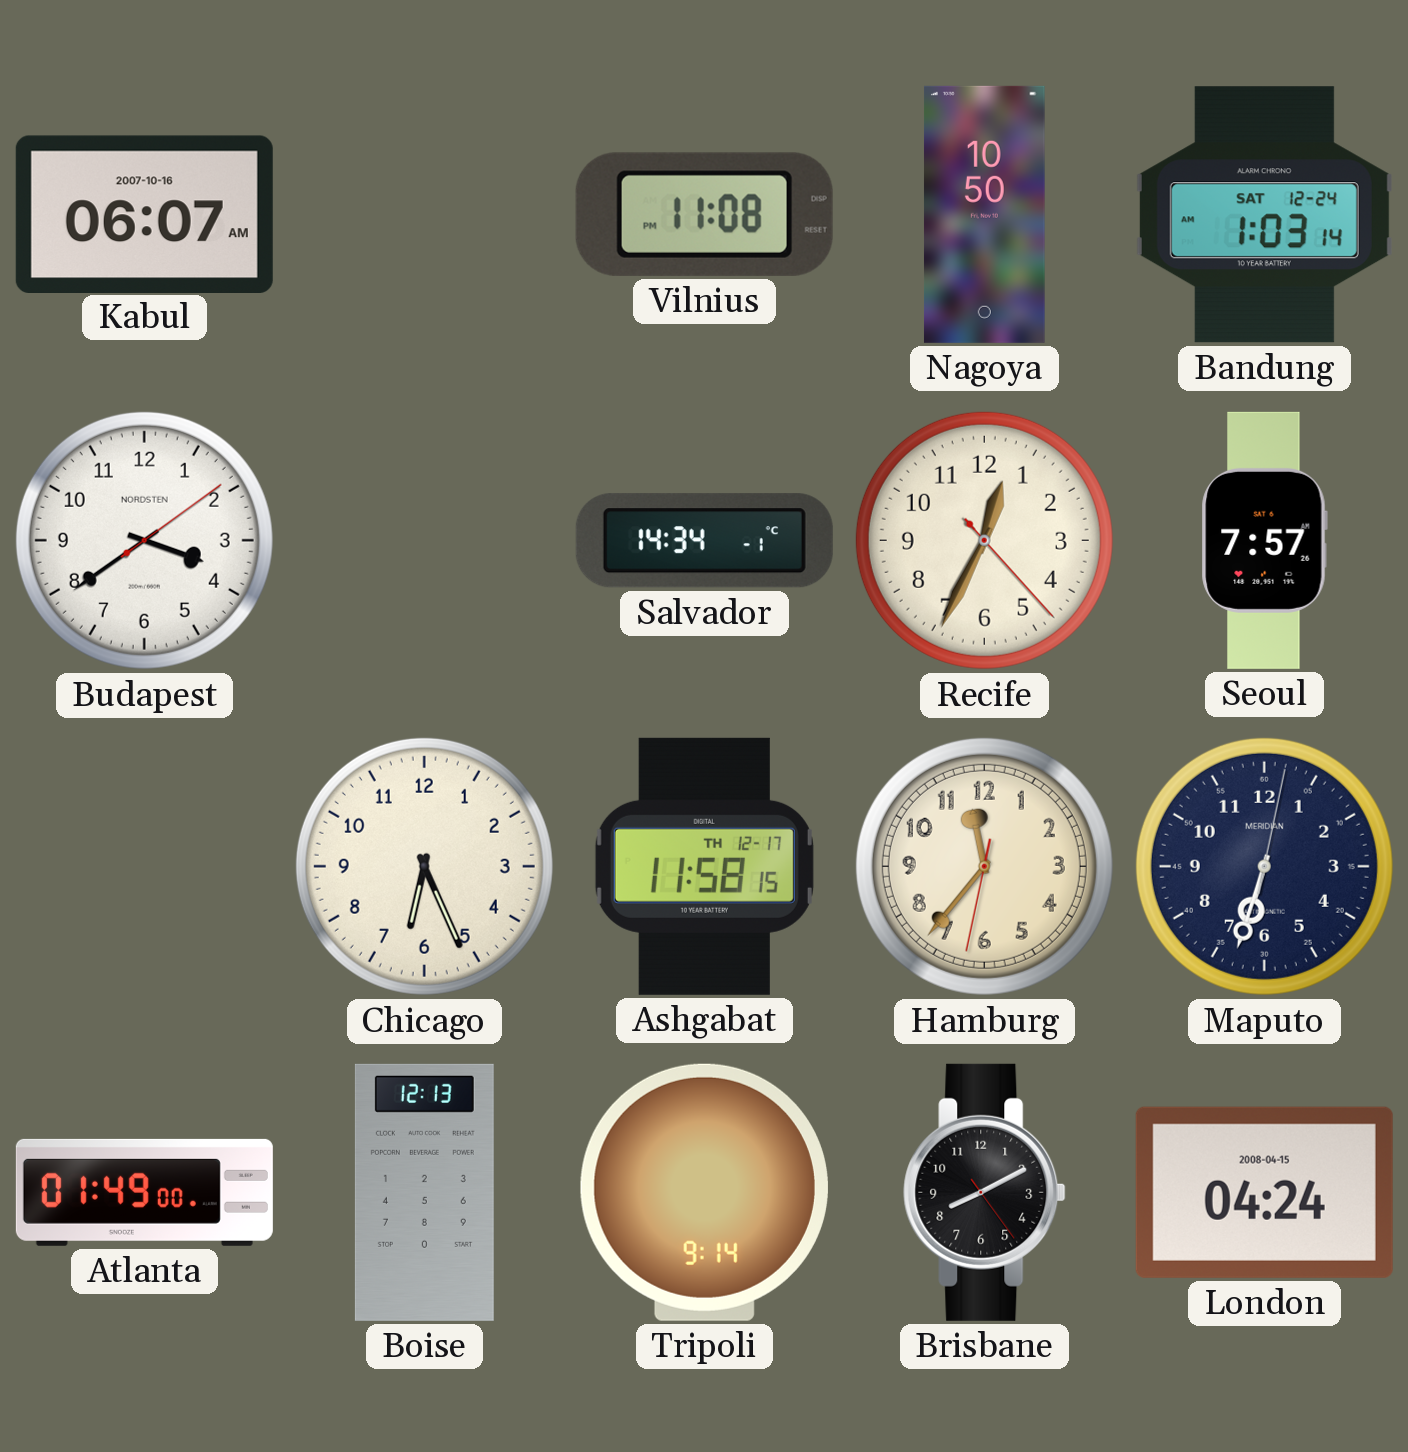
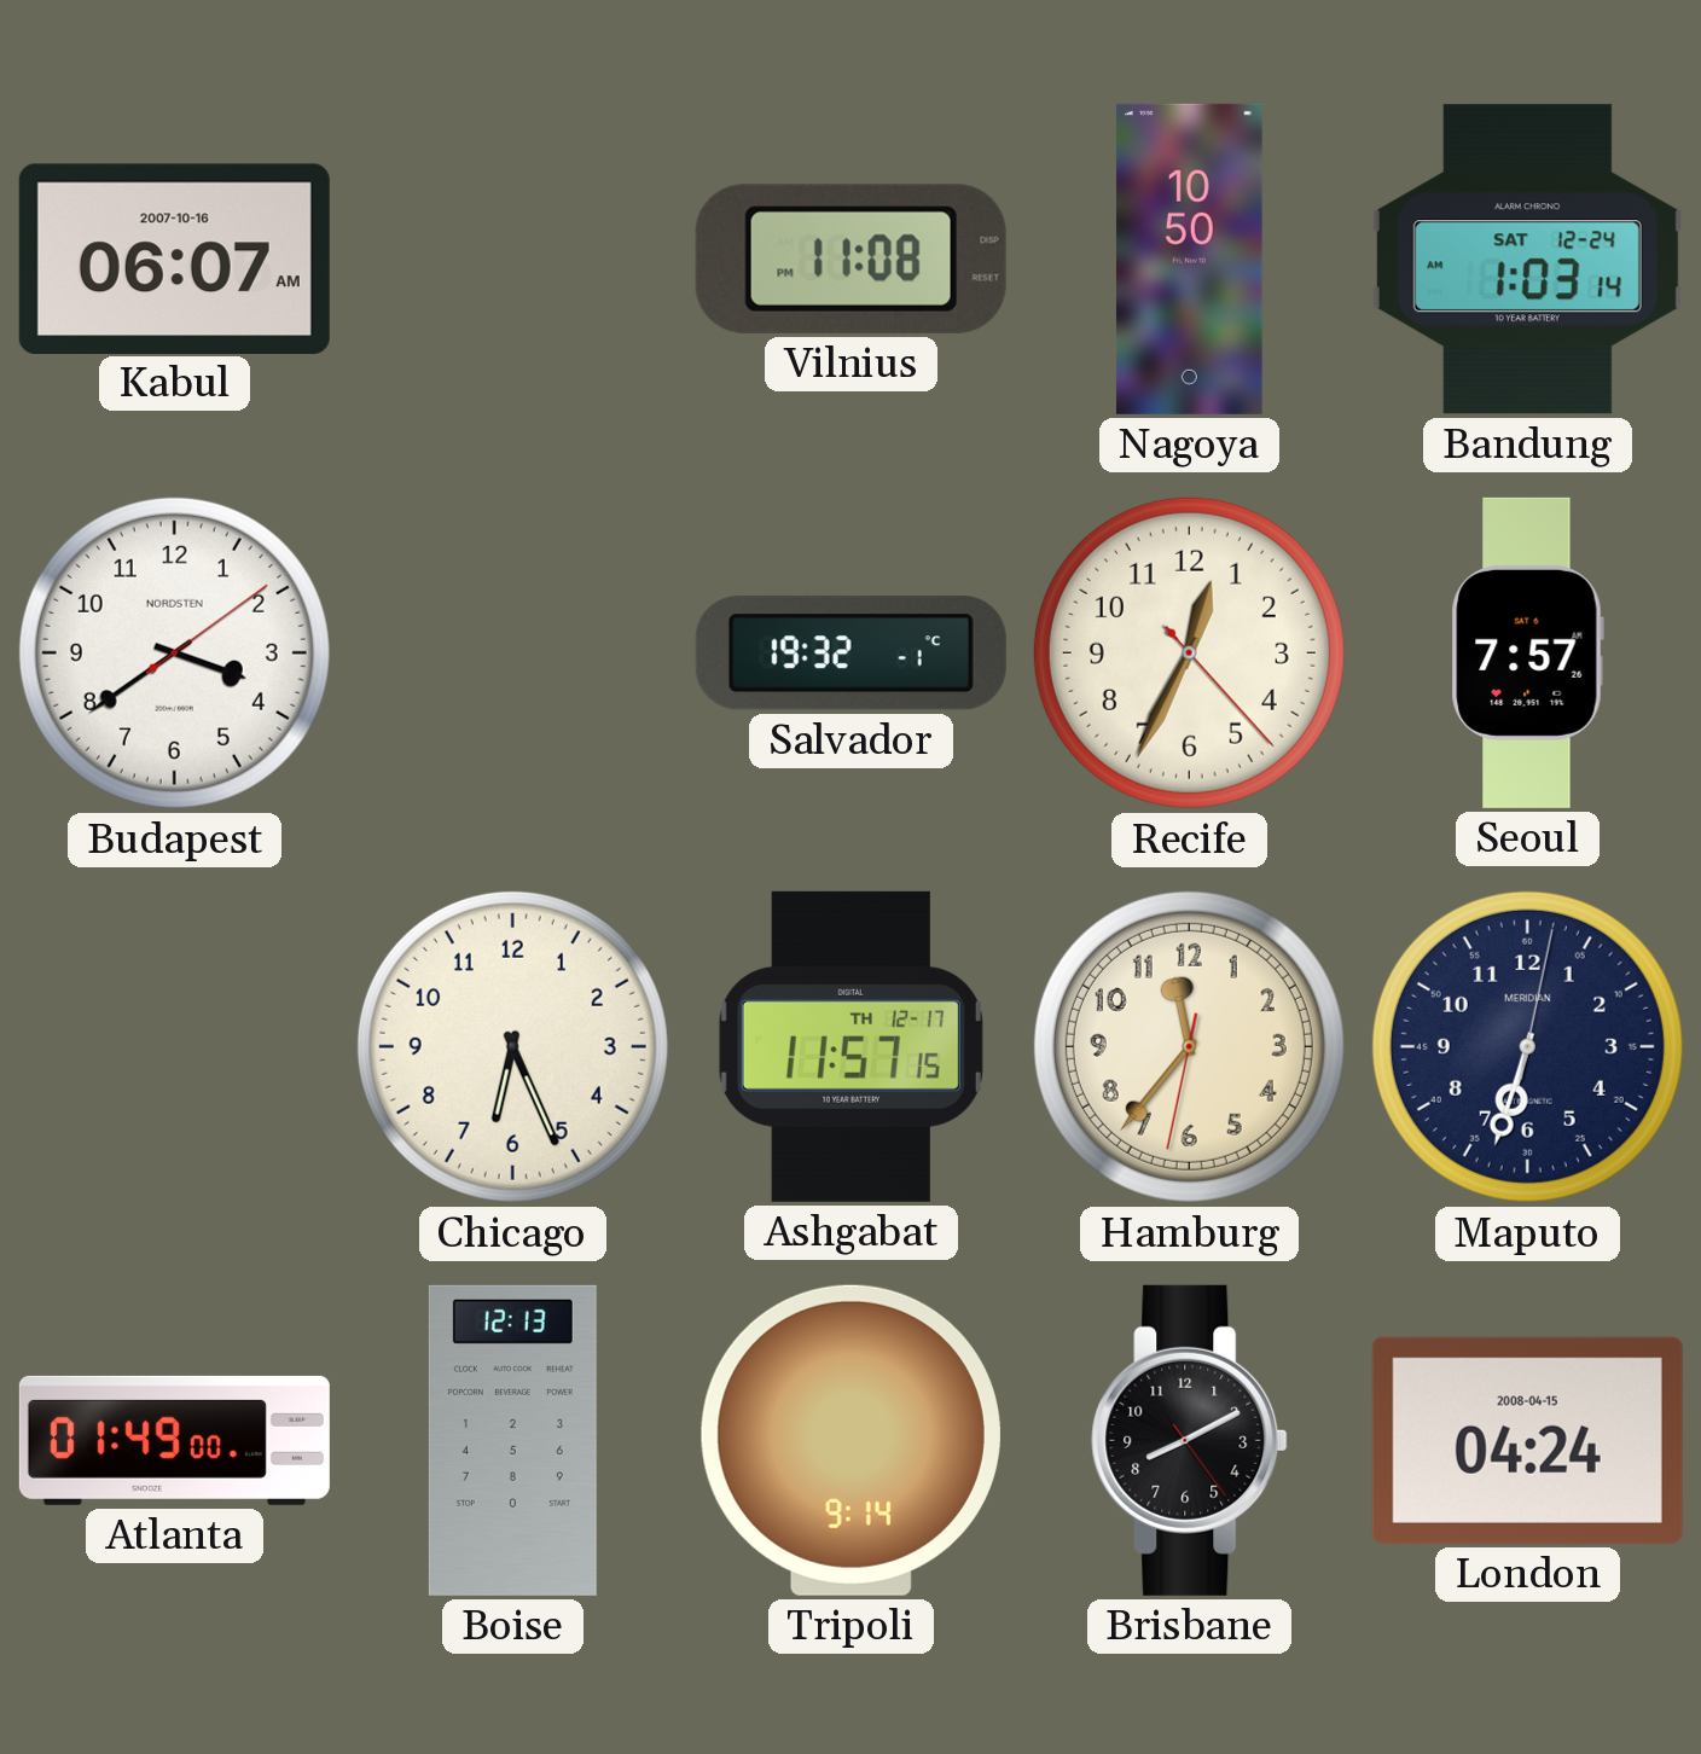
Salvador: 14:34 -> 19:32
Ashgabat: 11:58 -> 11:57
